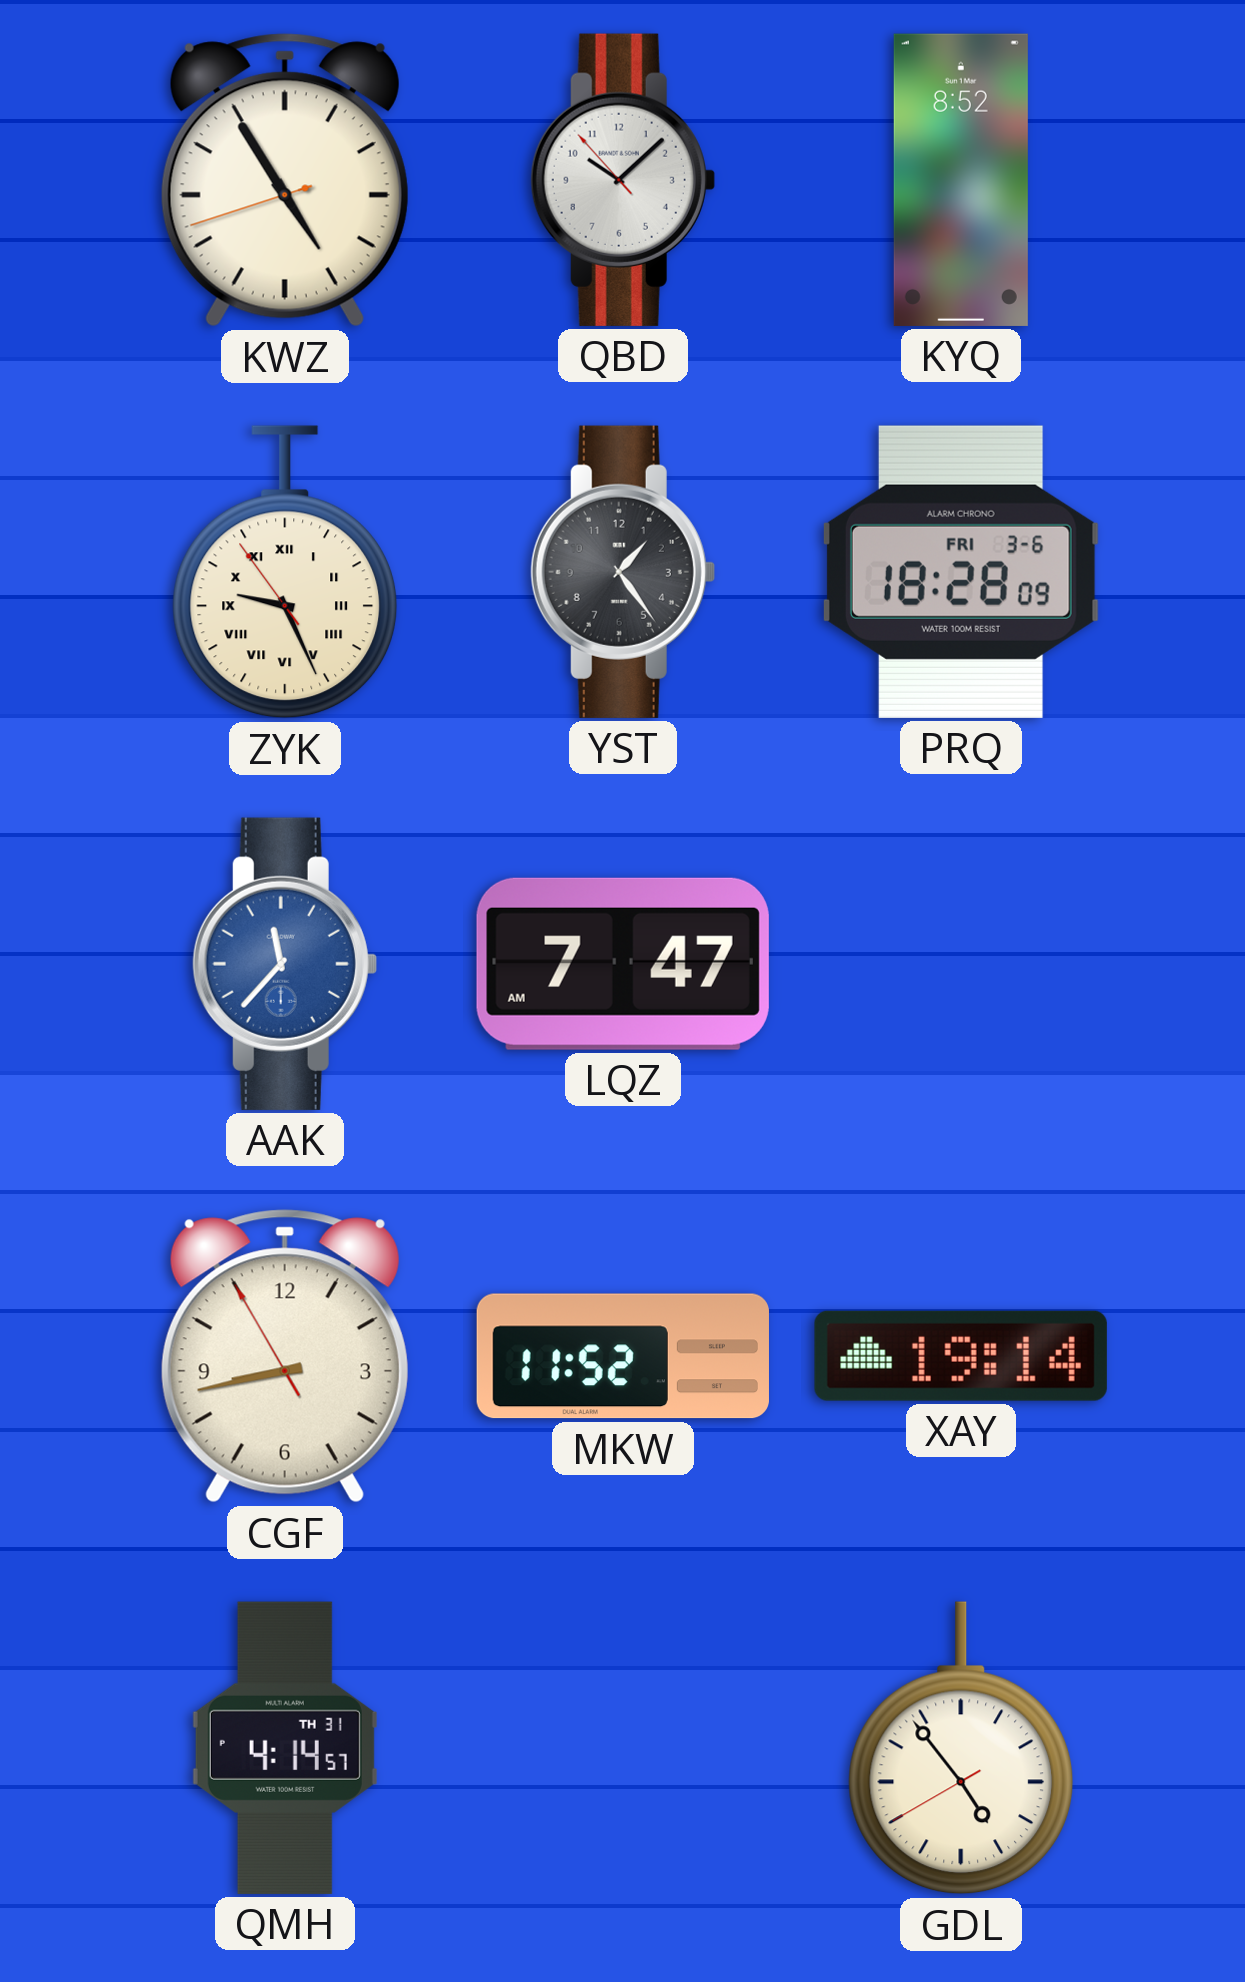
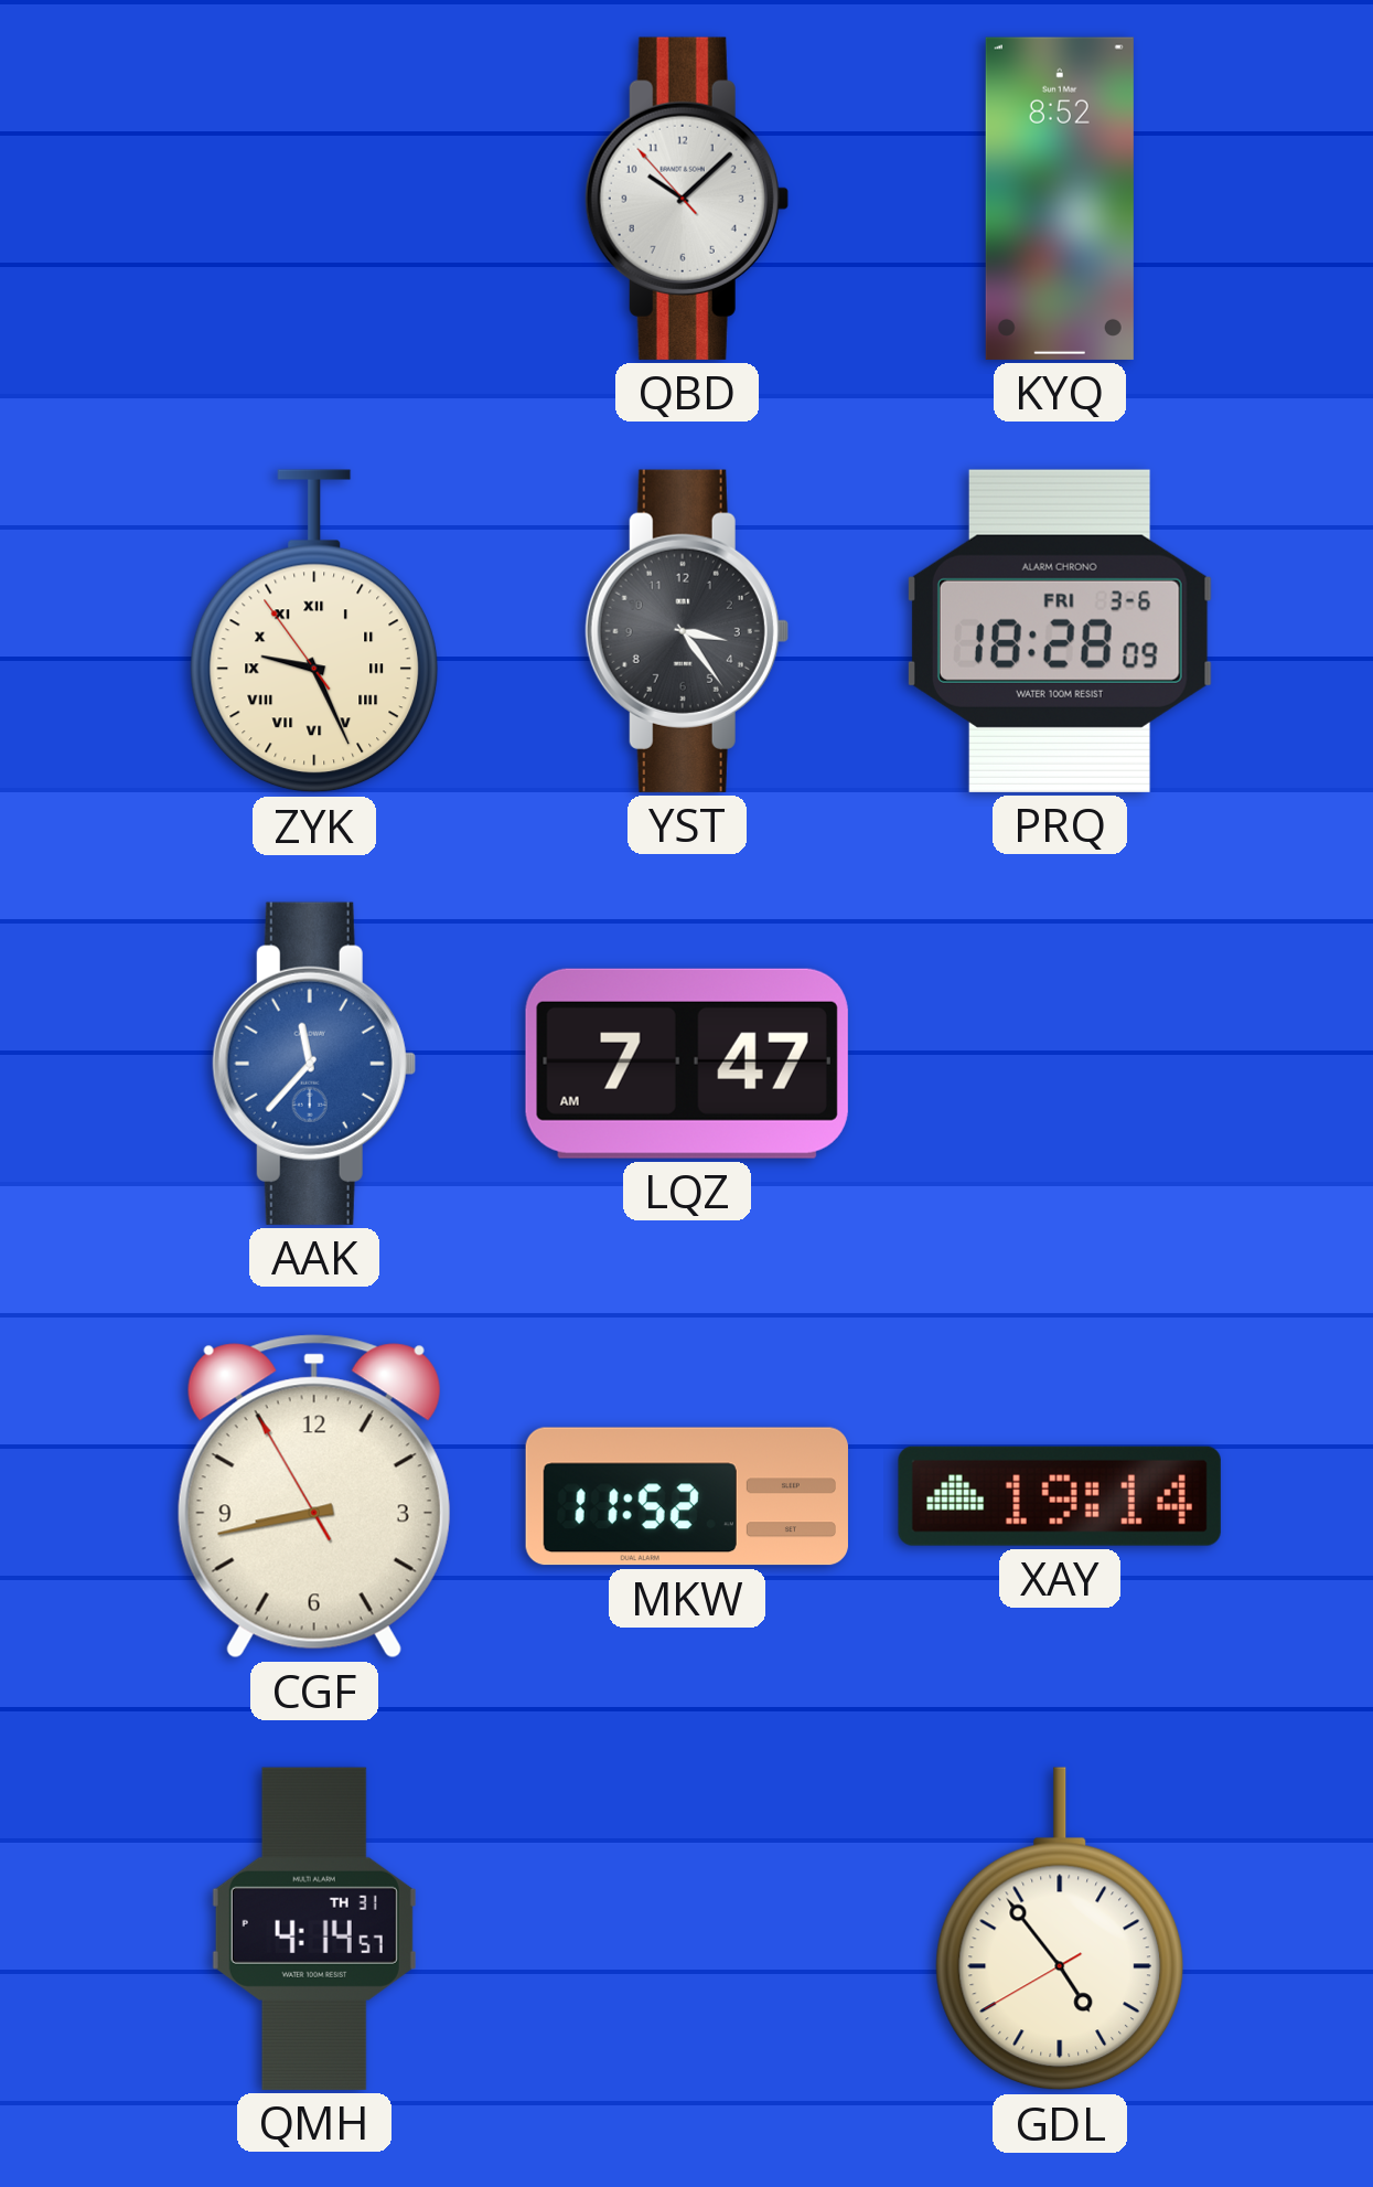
KWZ: 4:54 -> none
YST: 1:24 -> 3:24
